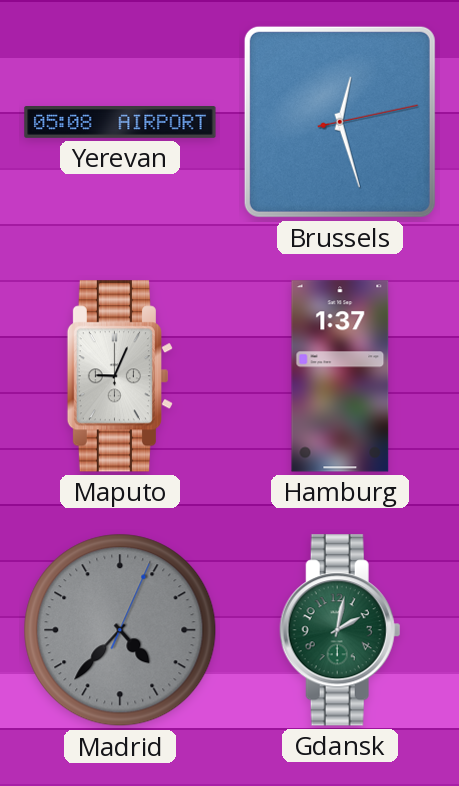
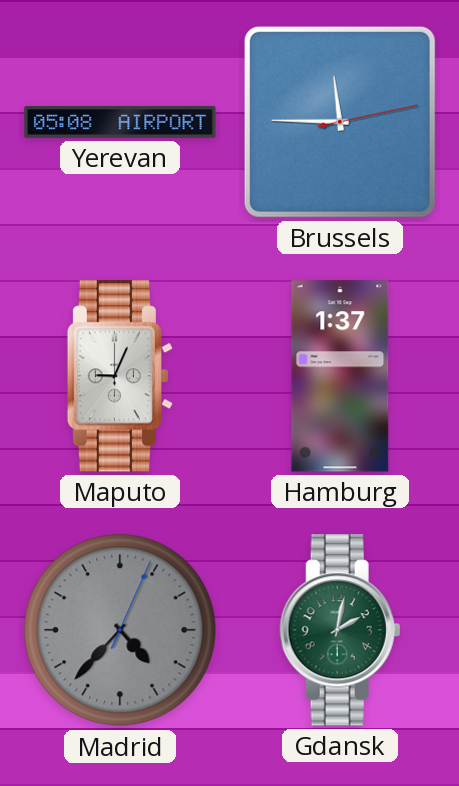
Brussels: 12:27 -> 11:45
